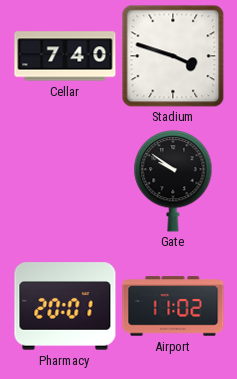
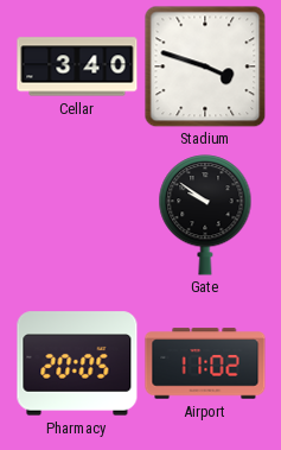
Cellar: 7:40 -> 3:40
Pharmacy: 20:01 -> 20:05
